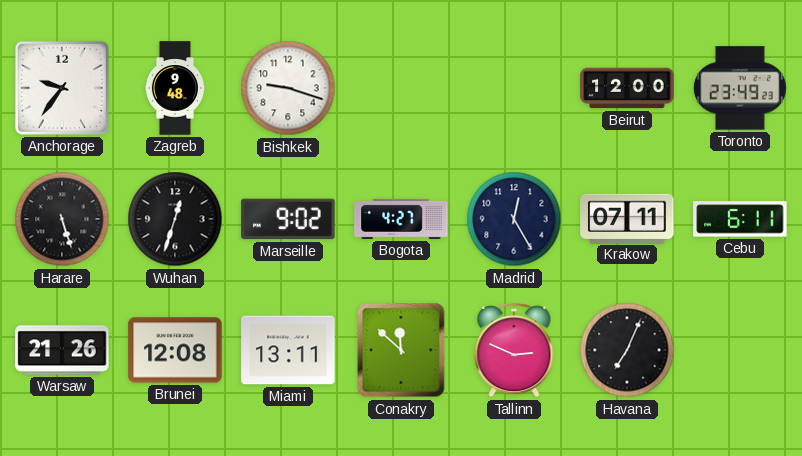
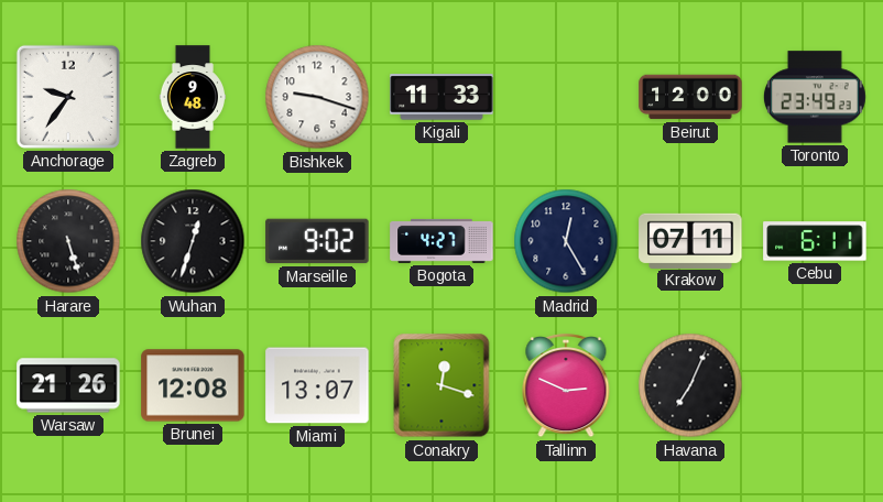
Kigali: none -> 11:33
Miami: 13:11 -> 13:07
Conakry: 11:52 -> 12:18
